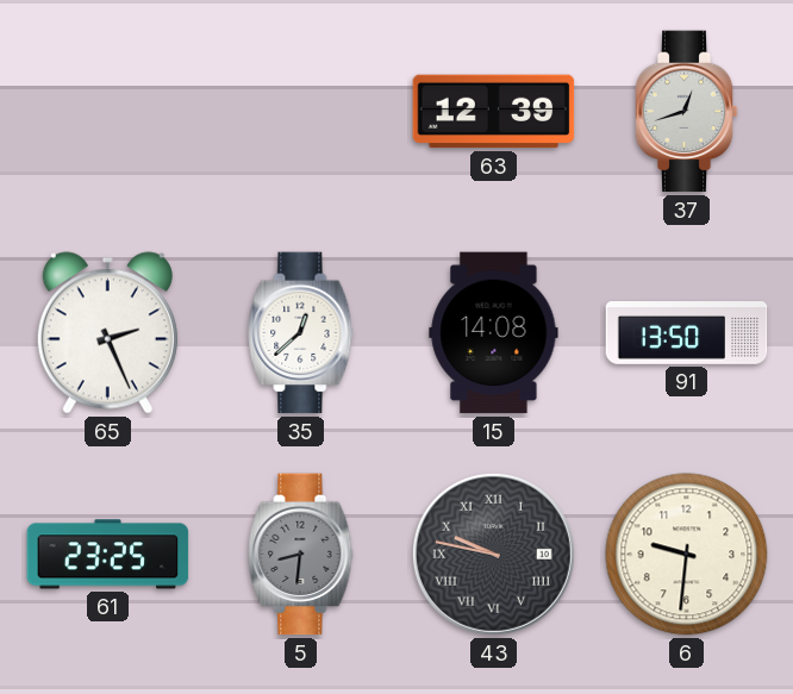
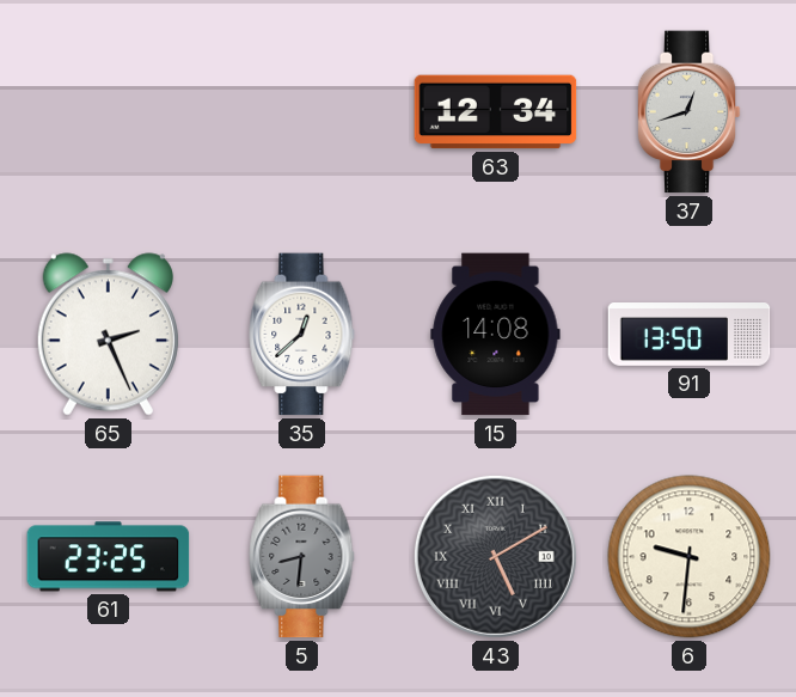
63: 12:39 -> 12:34
43: 9:47 -> 5:10
